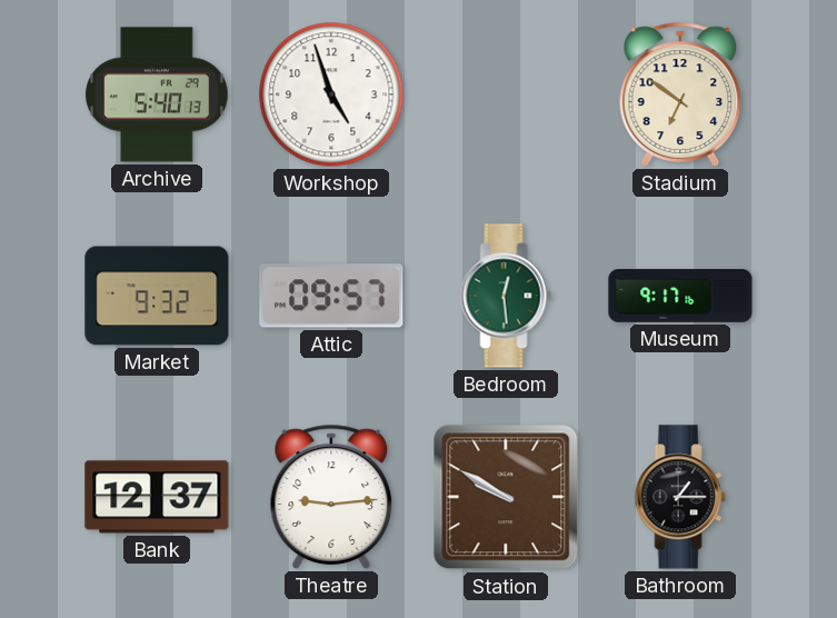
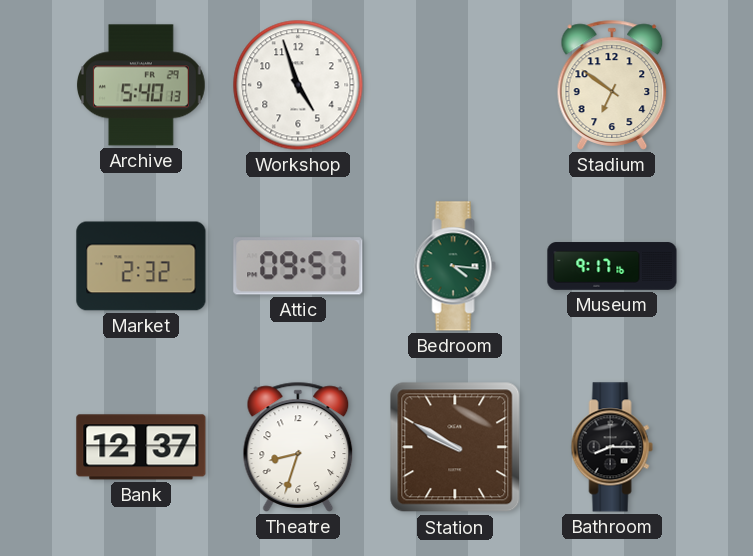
Market: 9:32 -> 2:32
Bedroom: 12:29 -> 4:16
Theatre: 9:14 -> 8:33
Bathroom: 1:15 -> 8:15
